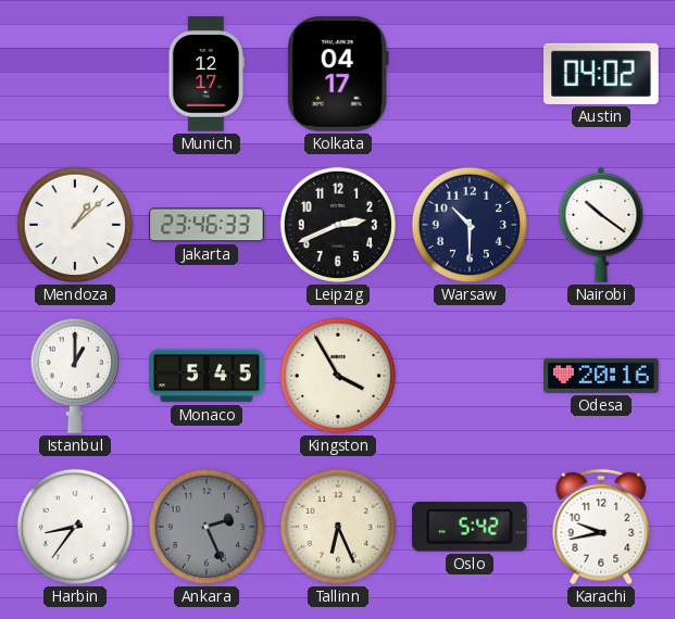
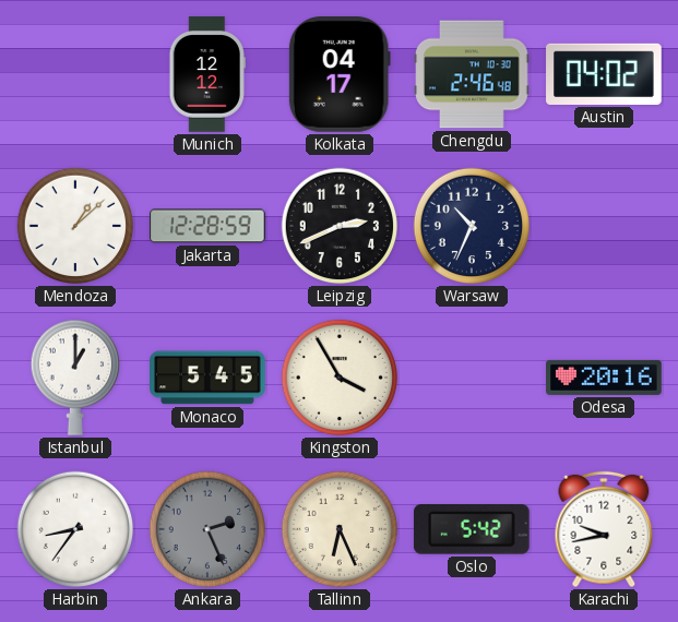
Munich: 12:17 -> 12:12
Chengdu: none -> 2:46
Jakarta: 23:46 -> 12:28
Warsaw: 10:30 -> 10:34
Nairobi: 10:21 -> none
